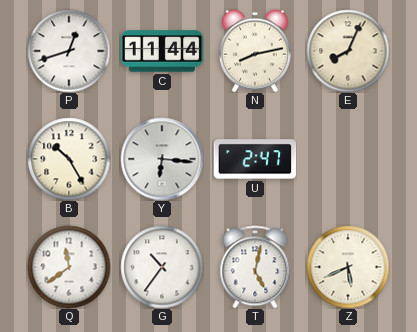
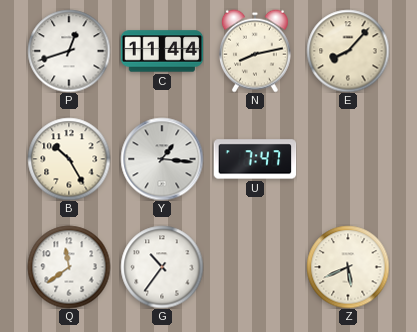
E: 8:04 -> 8:07
Y: 6:16 -> 1:16
U: 2:47 -> 7:47
T: 5:02 -> none
